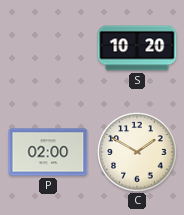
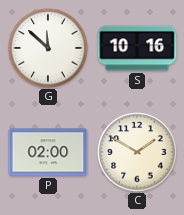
G: none -> 11:52
S: 10:20 -> 10:16
